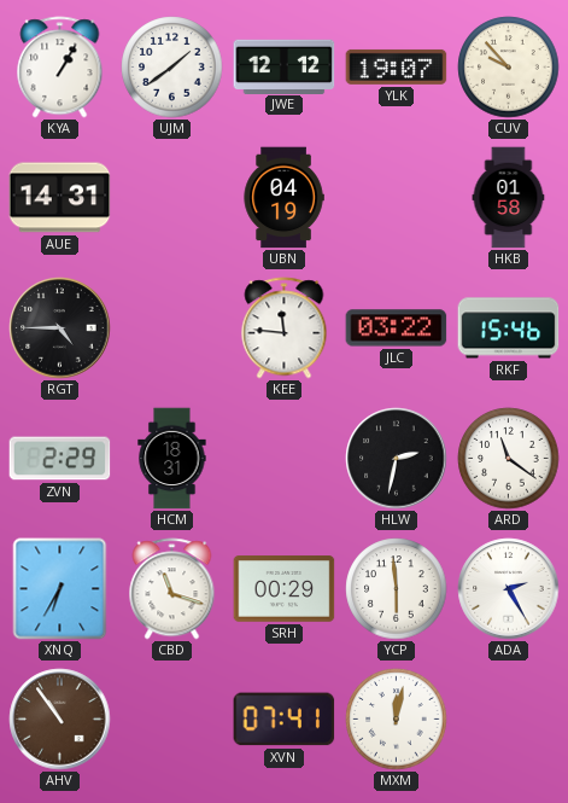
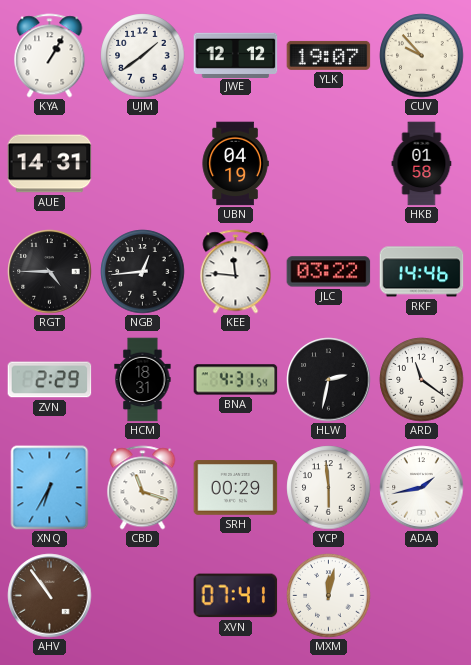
NGB: none -> 12:44
RKF: 15:46 -> 14:46
BNA: none -> 4:31
ADA: 2:25 -> 1:43
